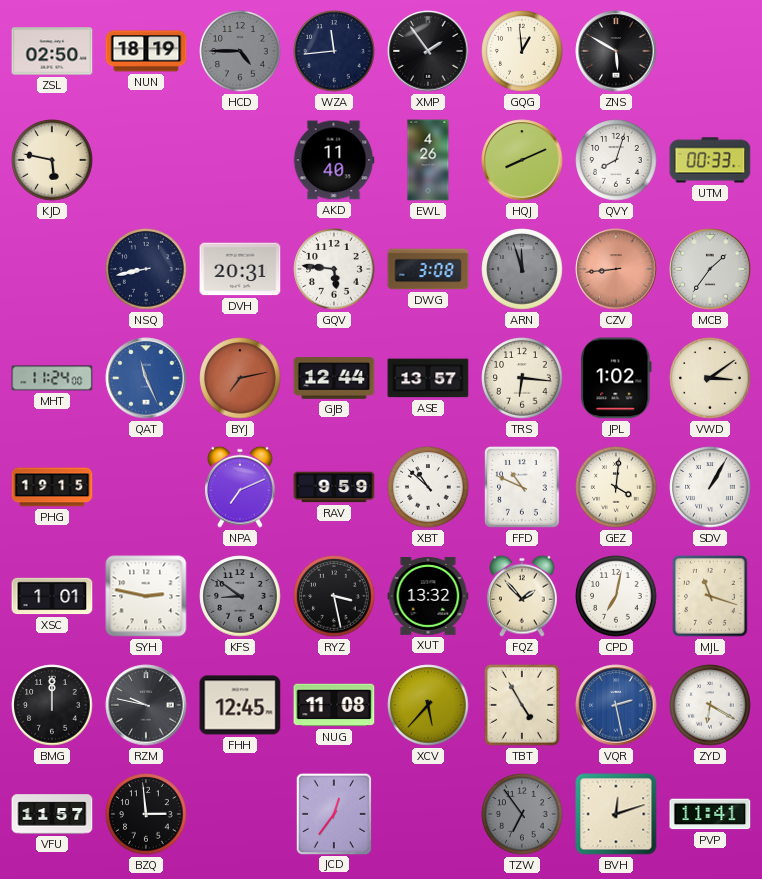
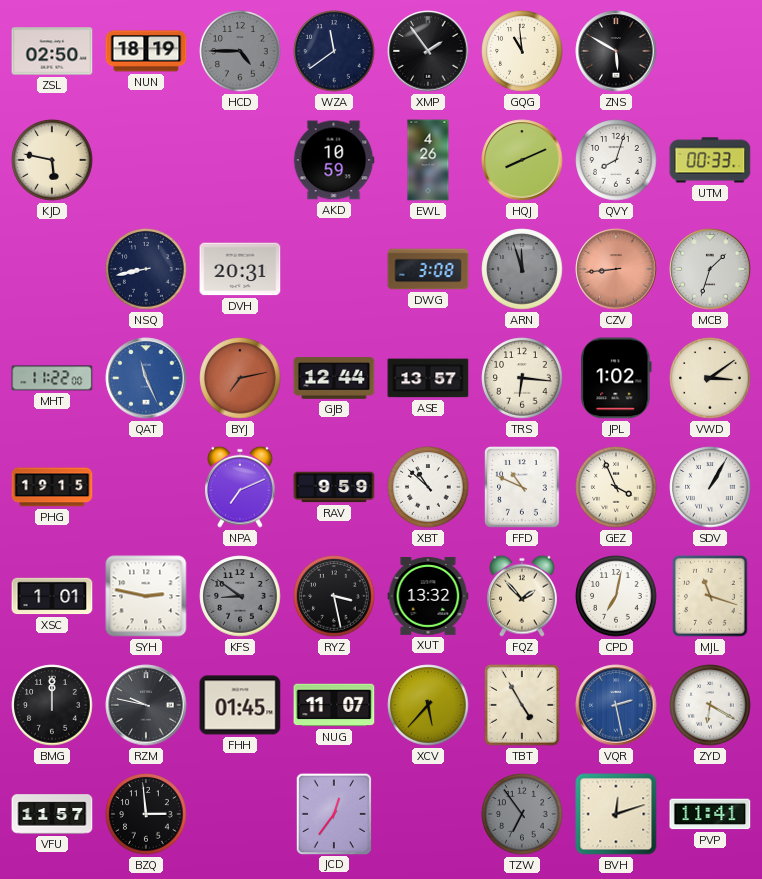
WZA: 11:44 -> 11:39
GQG: 12:59 -> 10:59
AKD: 11:40 -> 10:59
GQV: 5:46 -> none
MCB: 1:36 -> 1:33
MHT: 11:24 -> 11:22
GEZ: 4:01 -> 3:56
FHH: 12:45 -> 01:45
NUG: 11:08 -> 11:07
